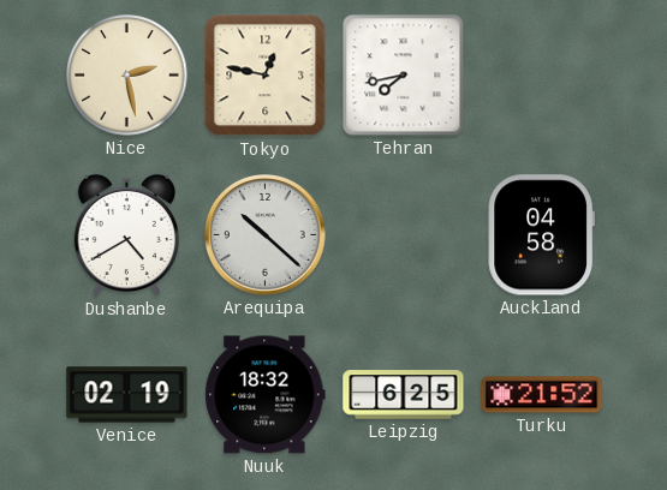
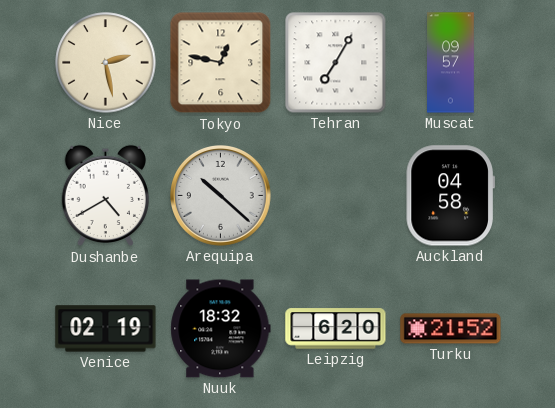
Tehran: 7:43 -> 7:05
Muscat: none -> 09:57
Leipzig: 6:25 -> 6:20
